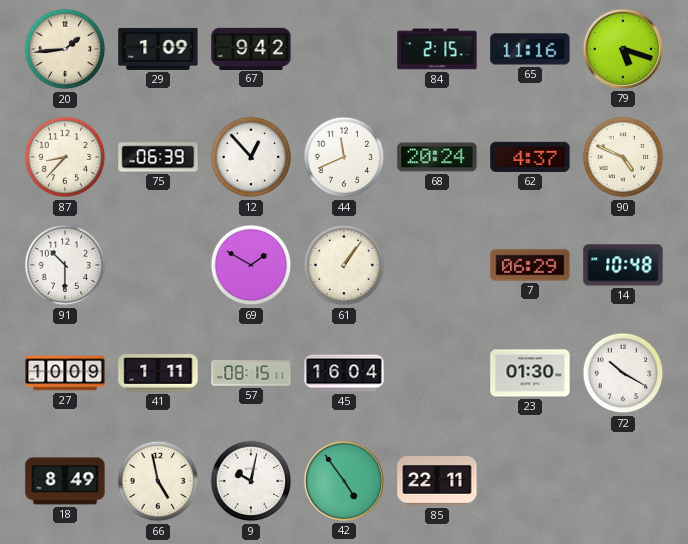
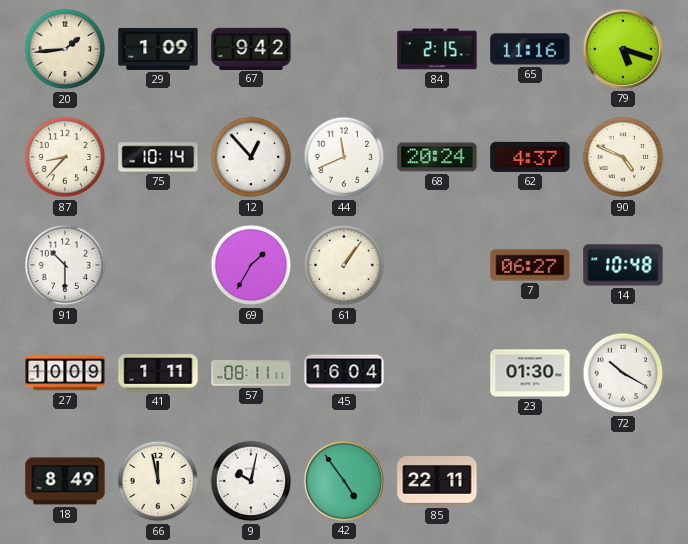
75: 06:39 -> 10:14
69: 1:50 -> 1:35
7: 06:29 -> 06:27
57: 08:15 -> 08:11
66: 4:58 -> 11:58
